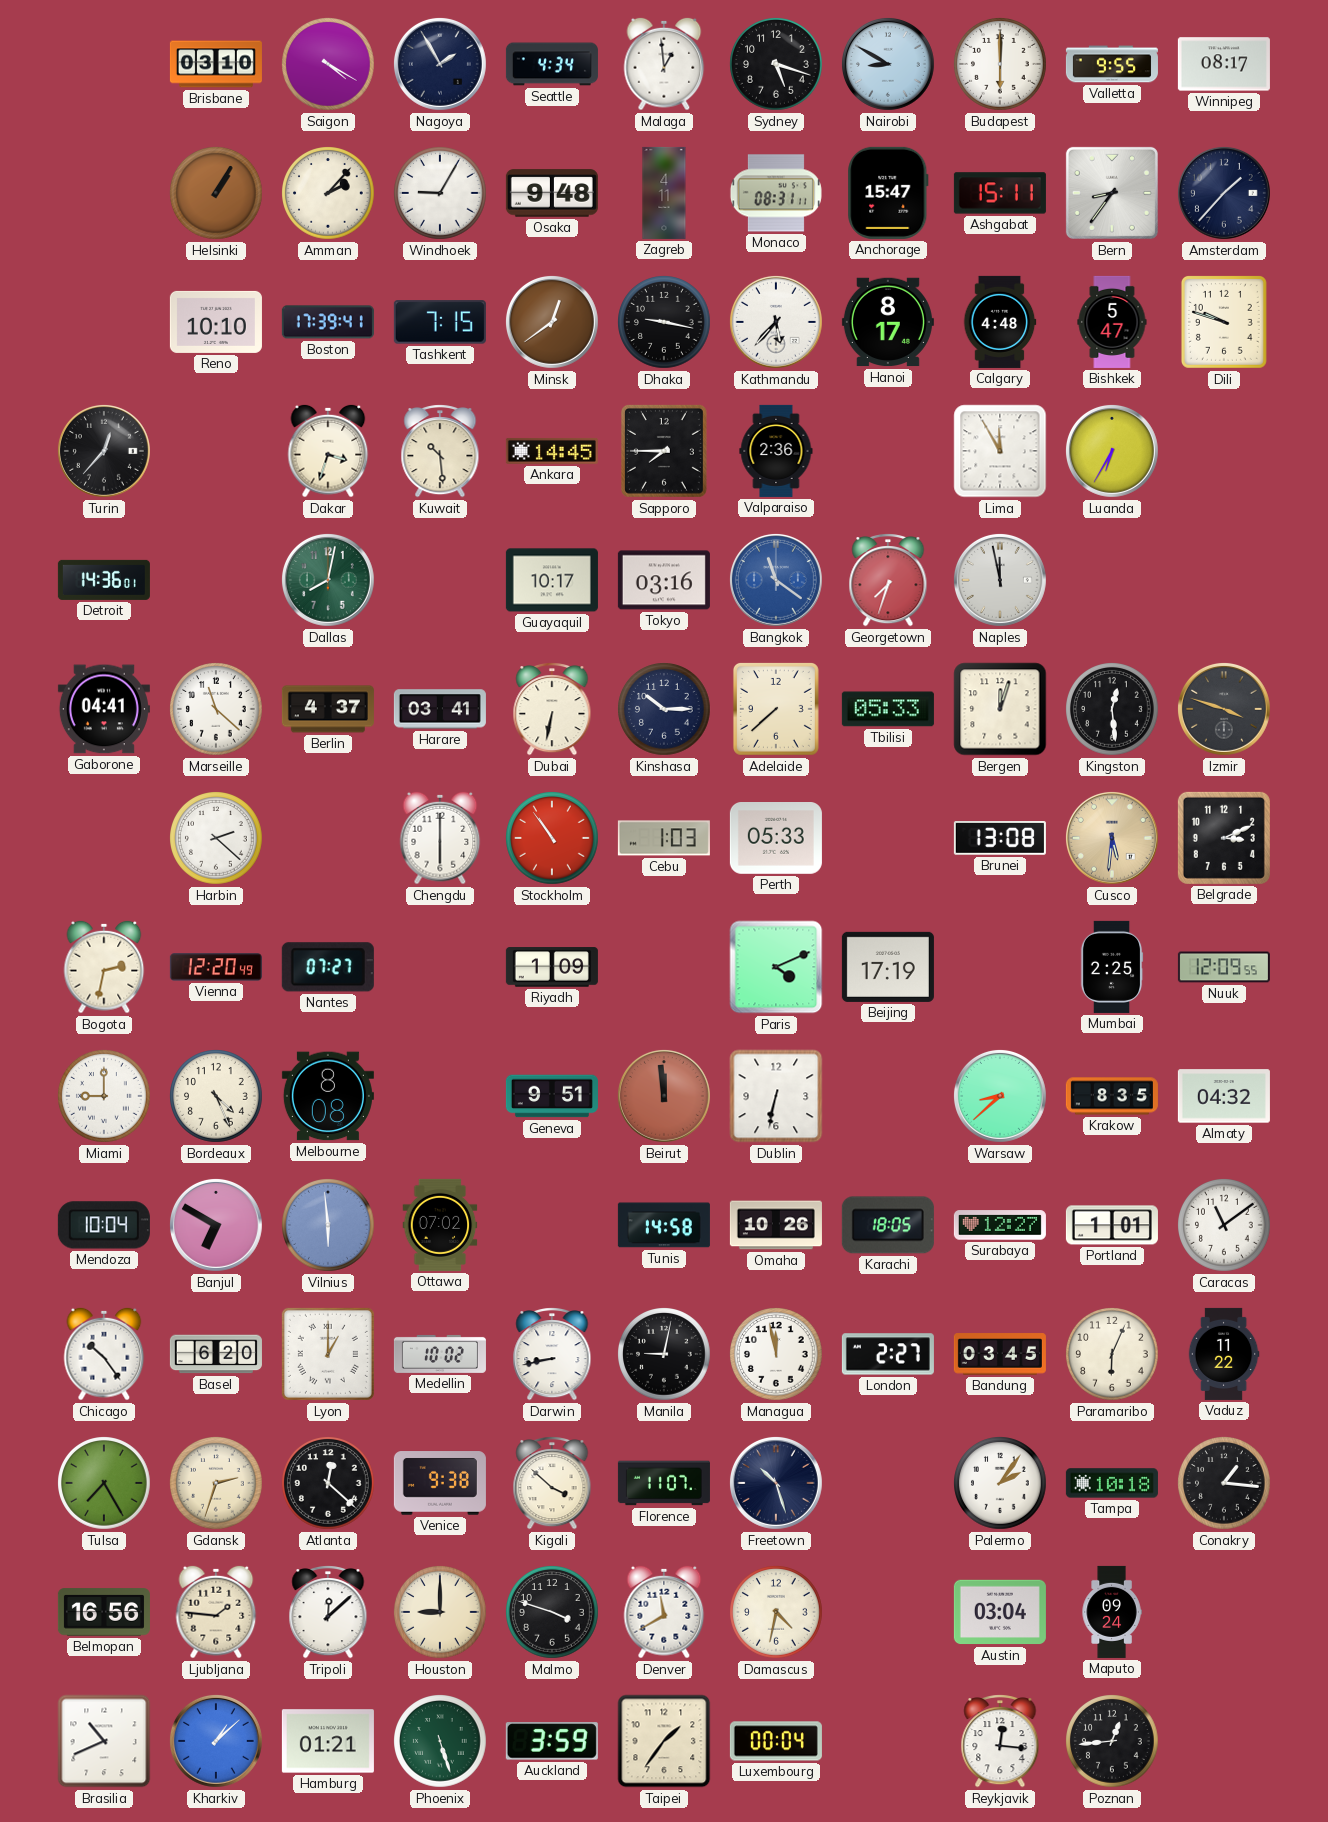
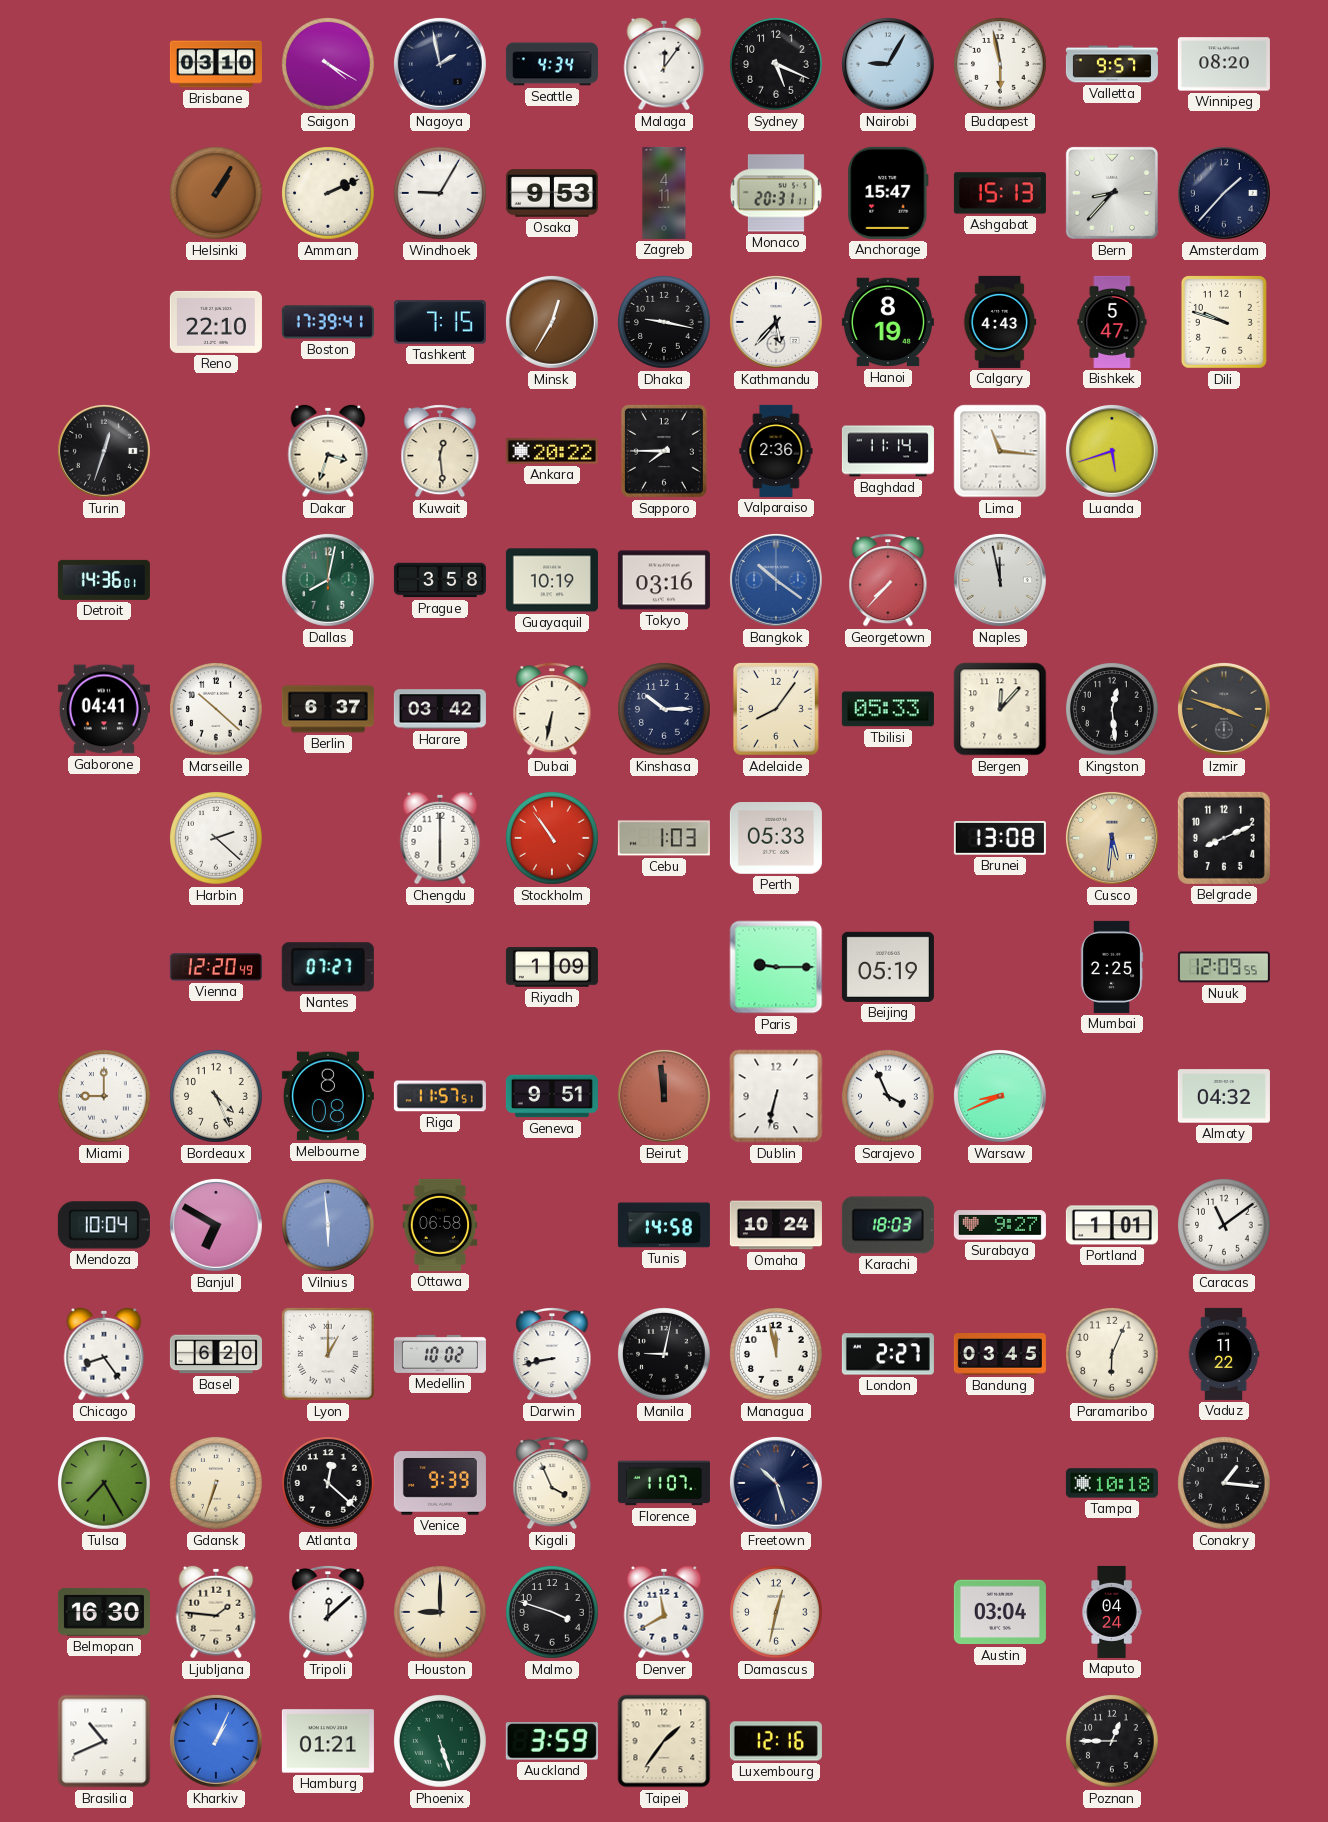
Nagoya: 1:55 -> 1:58
Malaga: 12:59 -> 12:06
Sydney: 5:18 -> 5:19
Nairobi: 8:50 -> 9:05
Budapest: 6:00 -> 5:58
Valletta: 9:55 -> 9:57
Winnipeg: 08:17 -> 08:20
Amman: 2:07 -> 2:11
Osaka: 9:48 -> 9:53
Monaco: 08:31 -> 20:31
Ashgabat: 15:11 -> 15:13
Bern: 8:36 -> 8:37
Reno: 10:10 -> 22:10
Minsk: 12:39 -> 12:35
Hanoi: 8:17 -> 8:19
Calgary: 4:48 -> 4:43
Turin: 12:37 -> 12:33
Kuwait: 10:29 -> 12:29
Ankara: 14:45 -> 20:22
Baghdad: none -> 11:14
Lima: 11:55 -> 11:16
Luanda: 6:35 -> 5:42
Prague: none -> 3:58
Guayaquil: 10:17 -> 10:19
Bangkok: 11:21 -> 10:21
Georgetown: 7:33 -> 7:37
Marseille: 11:22 -> 10:22
Berlin: 4:37 -> 6:37
Harare: 03:41 -> 03:42
Adelaide: 7:38 -> 8:06
Bergen: 12:03 -> 12:07
Belgrade: 3:11 -> 8:11
Bogota: 2:32 -> none
Paris: 4:11 -> 9:15
Beijing: 17:19 -> 05:19
Riga: none -> 11:57
Sarajevo: none -> 3:56
Warsaw: 8:38 -> 8:41
Krakow: 8:35 -> none
Ottawa: 07:02 -> 06:58
Omaha: 10:26 -> 10:24
Karachi: 18:05 -> 18:03
Surabaya: 12:27 -> 9:27
Chicago: 10:24 -> 8:24
Gdansk: 2:33 -> 6:33
Venice: 9:38 -> 9:39
Kigali: 3:52 -> 3:56
Palermo: 2:06 -> none
Belmopan: 16:56 -> 16:30
Damascus: 4:32 -> 12:32
Maputo: 09:24 -> 04:24
Kharkiv: 1:08 -> 1:04
Luxembourg: 00:04 -> 12:16
Reykjavik: 12:16 -> none
Poznan: 12:44 -> 12:45
